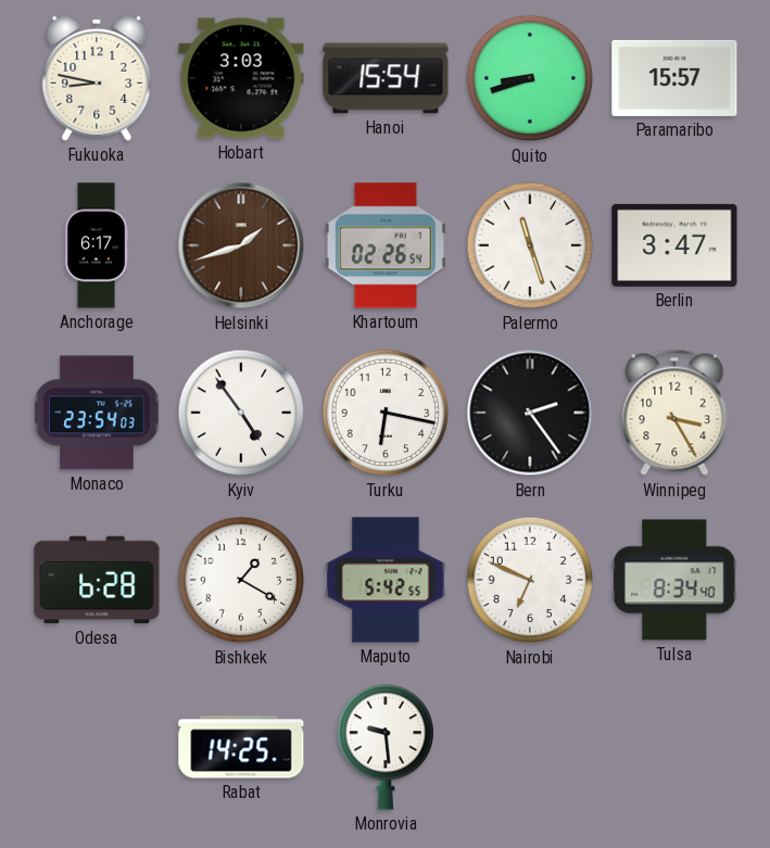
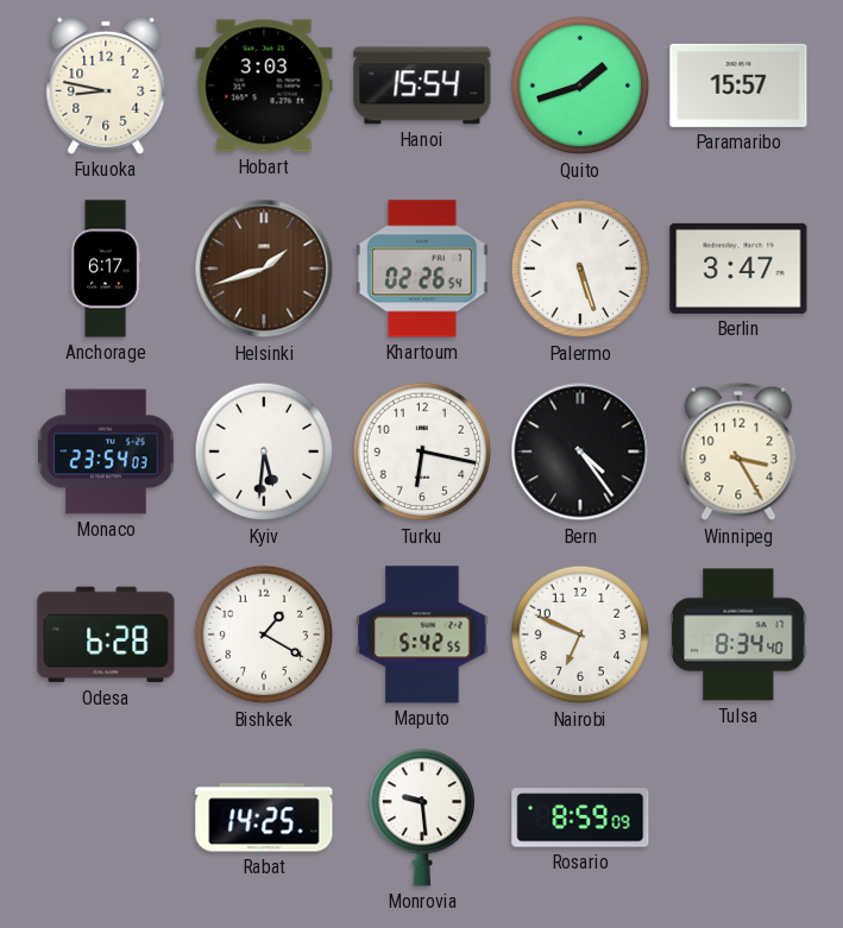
Quito: 8:42 -> 1:42
Palermo: 11:27 -> 5:27
Kyiv: 4:54 -> 5:31
Bern: 2:24 -> 4:24
Rosario: none -> 8:59
